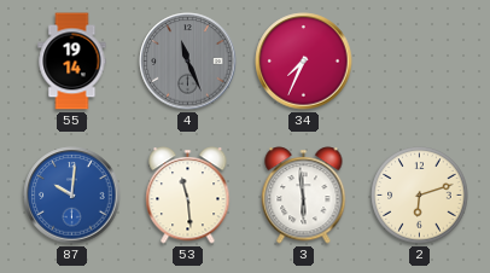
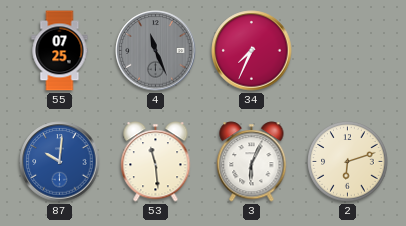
55: 19:14 -> 07:25
3: 5:59 -> 6:04
